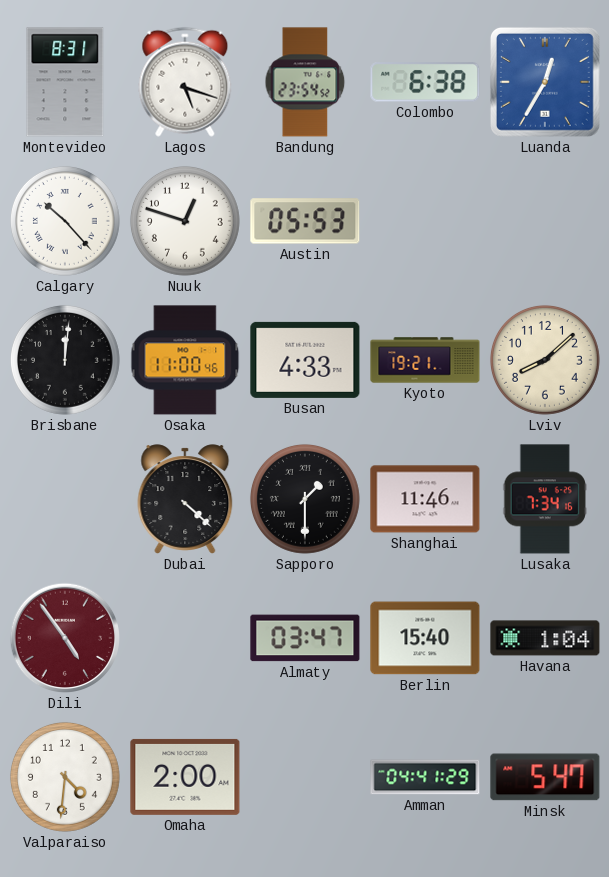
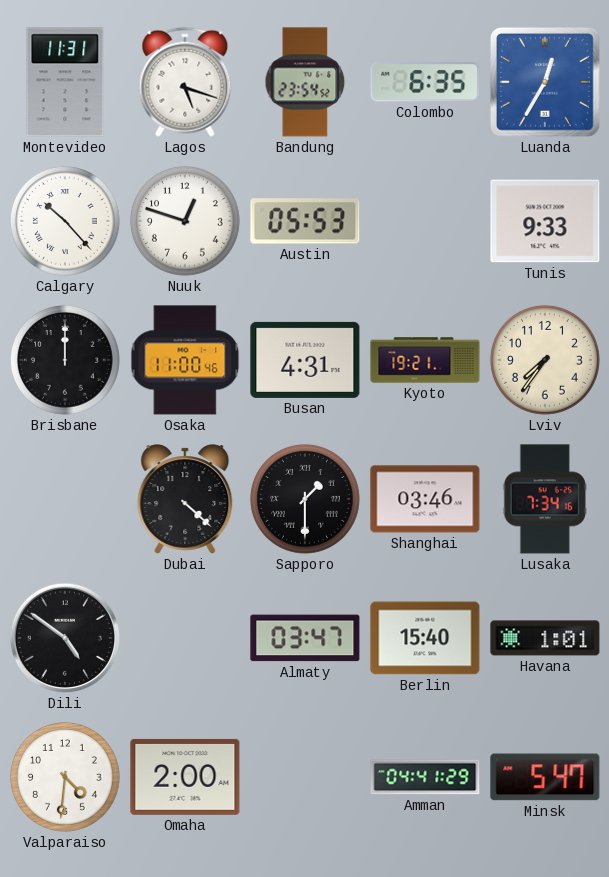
Montevideo: 8:31 -> 11:31
Colombo: 6:38 -> 6:35
Tunis: none -> 9:33
Brisbane: 12:01 -> 12:00
Busan: 4:33 -> 4:31
Lviv: 8:08 -> 7:36
Shanghai: 11:46 -> 03:46
Dili: 4:54 -> 4:51
Dili dial: burgundy -> black
Havana: 1:04 -> 1:01
